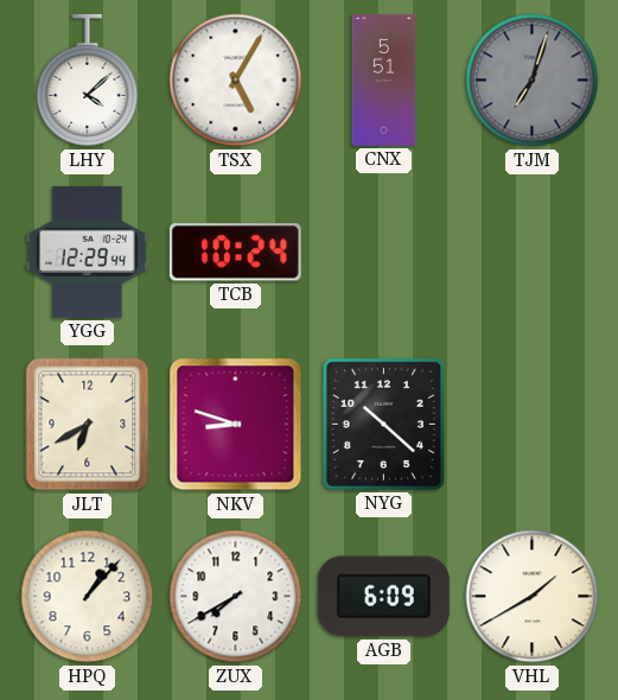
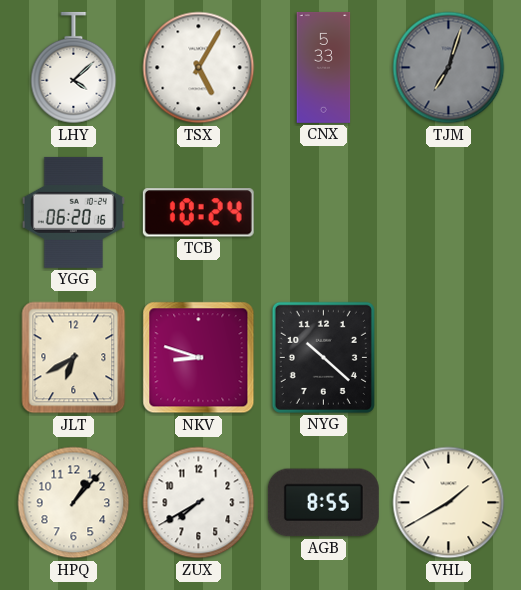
CNX: 5:51 -> 5:33
YGG: 12:29 -> 06:20
AGB: 6:09 -> 8:55
